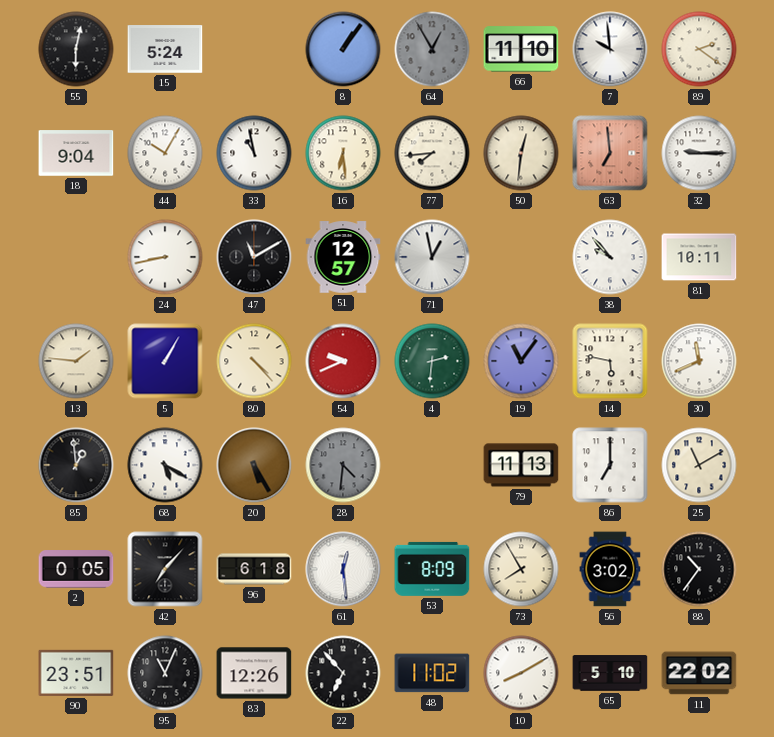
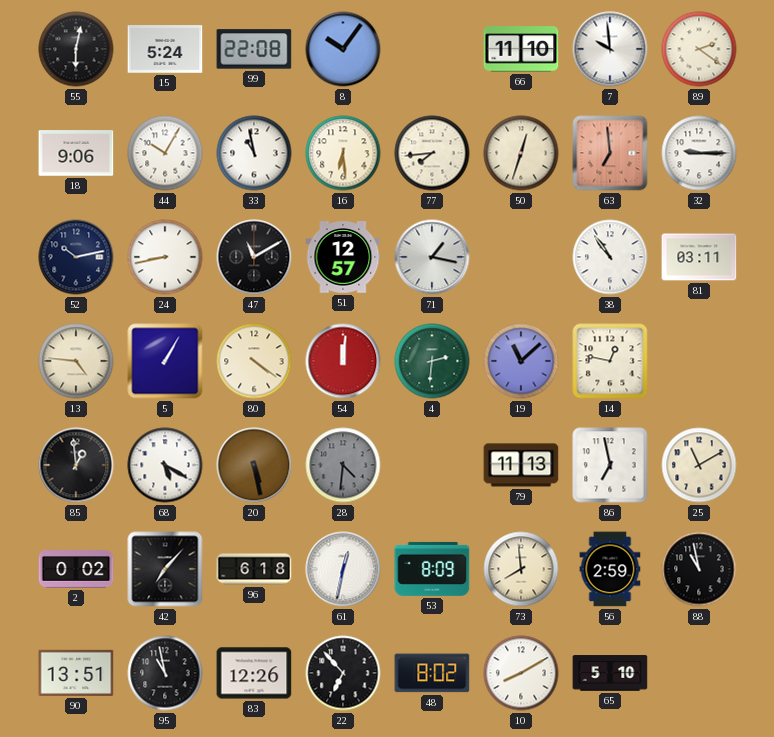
99: none -> 22:08
8: 1:06 -> 10:06
64: 12:55 -> none
18: 9:04 -> 9:06
50: 12:31 -> 12:33
52: none -> 10:13
71: 12:58 -> 1:17
38: 9:53 -> 10:54
81: 10:11 -> 03:11
13: 1:46 -> 4:46
80: 4:23 -> 4:21
54: 9:41 -> 12:01
19: 11:06 -> 11:08
14: 5:47 -> 12:47
30: 11:41 -> none
20: 5:25 -> 5:28
86: 7:00 -> 6:58
2: 0:05 -> 0:02
61: 12:29 -> 12:32
73: 7:55 -> 7:59
56: 3:02 -> 2:59
88: 10:36 -> 10:58
90: 23:51 -> 13:51
95: 11:04 -> 10:58
48: 11:02 -> 8:02
11: 22:02 -> none
